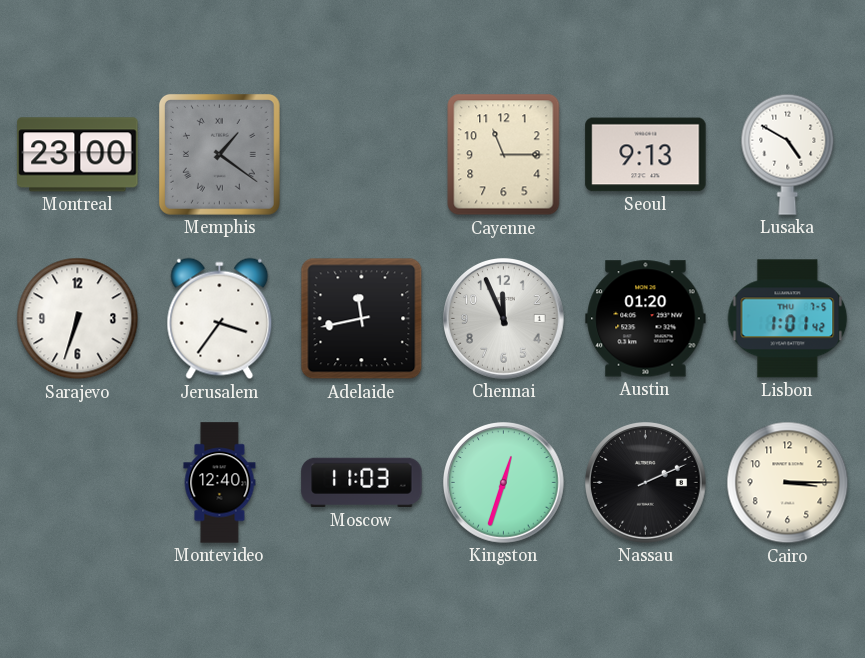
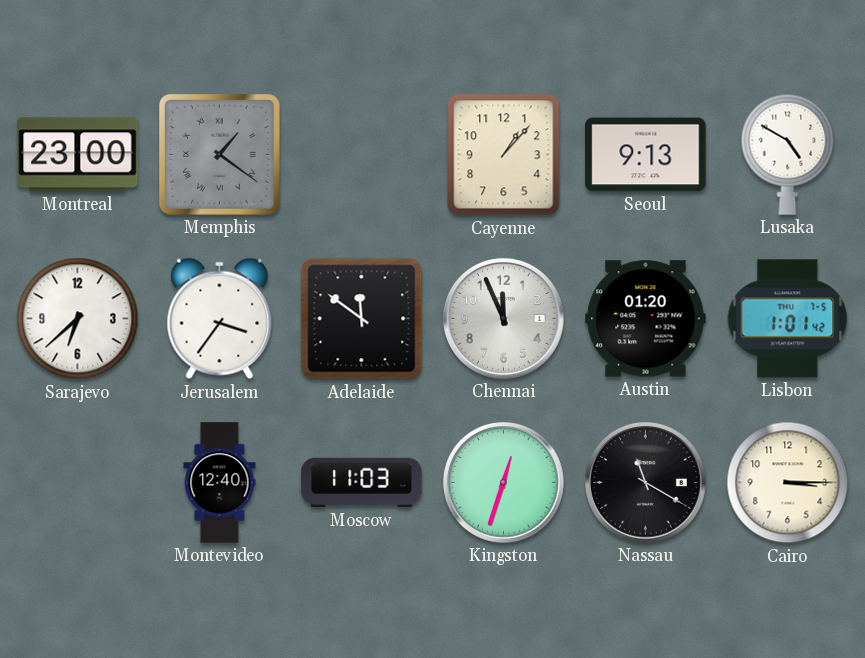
Cayenne: 11:15 -> 1:07
Sarajevo: 6:33 -> 6:38
Adelaide: 11:43 -> 11:51
Nassau: 2:11 -> 11:20
